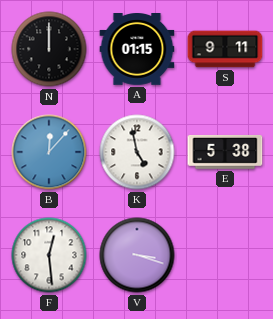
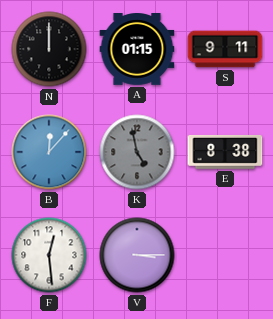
K dial: white -> grey
E: 5:38 -> 8:38
V: 3:18 -> 3:15
